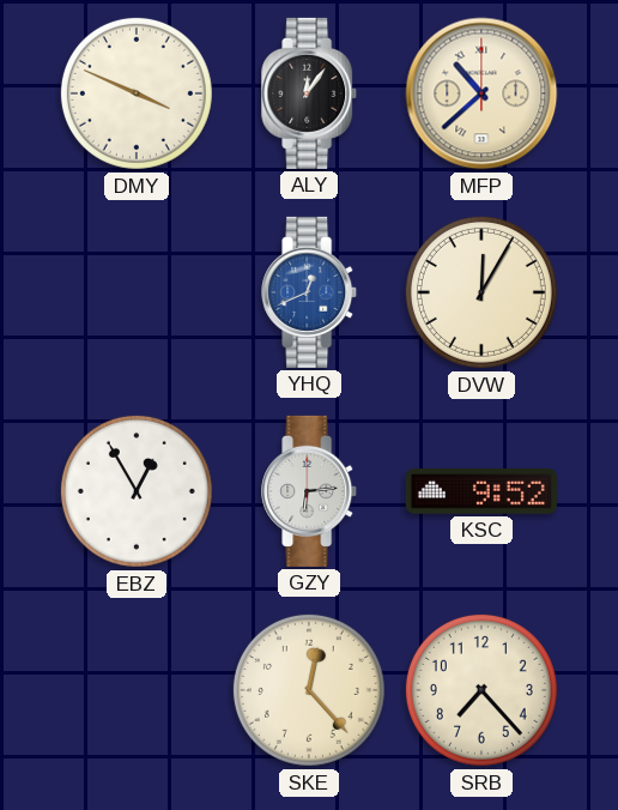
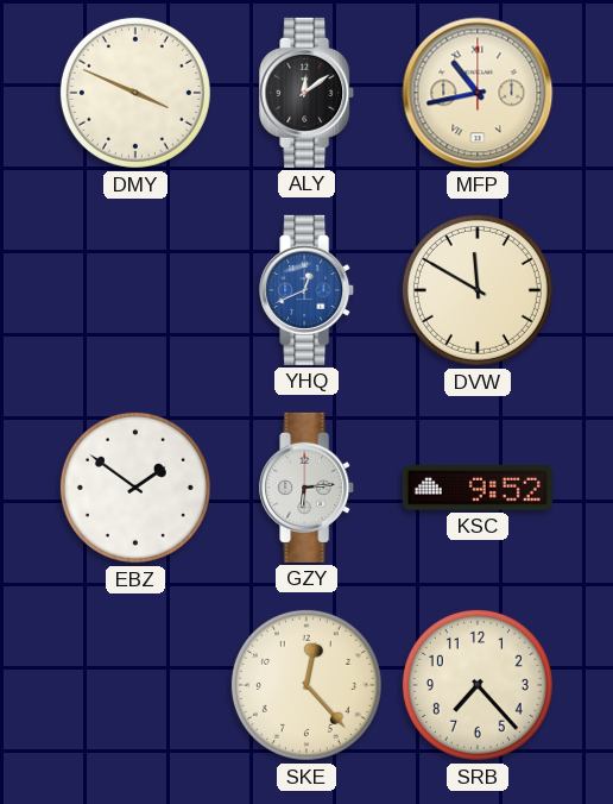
ALY: 12:06 -> 12:09
MFP: 10:38 -> 10:43
DVW: 12:05 -> 11:50
EBZ: 12:55 -> 1:51
